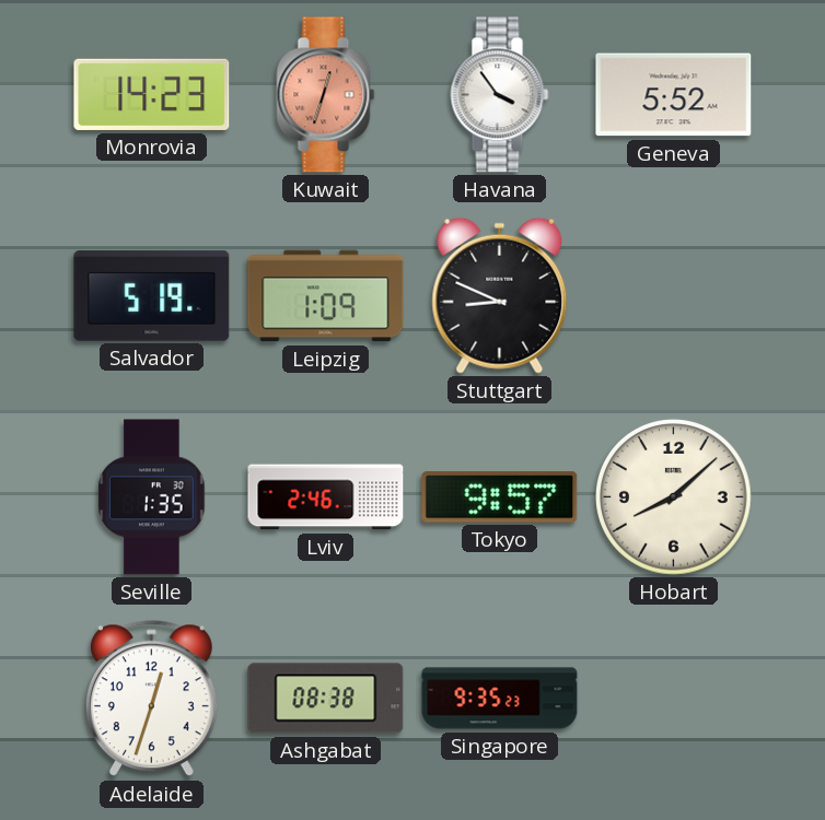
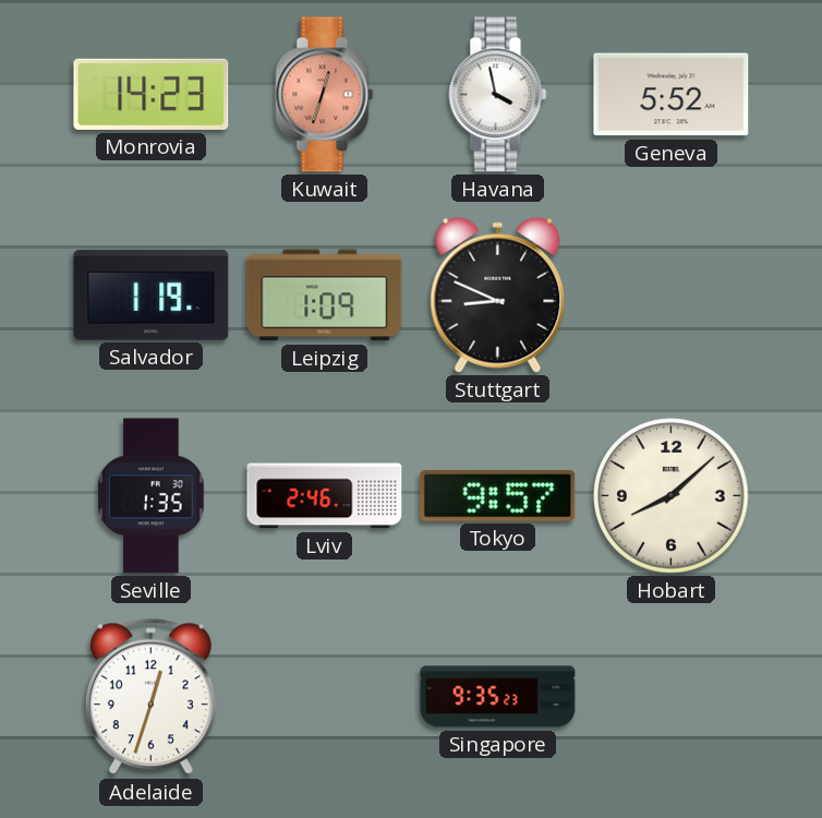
Havana: 3:54 -> 3:58
Salvador: 5:19 -> 1:19
Ashgabat: 08:38 -> none
